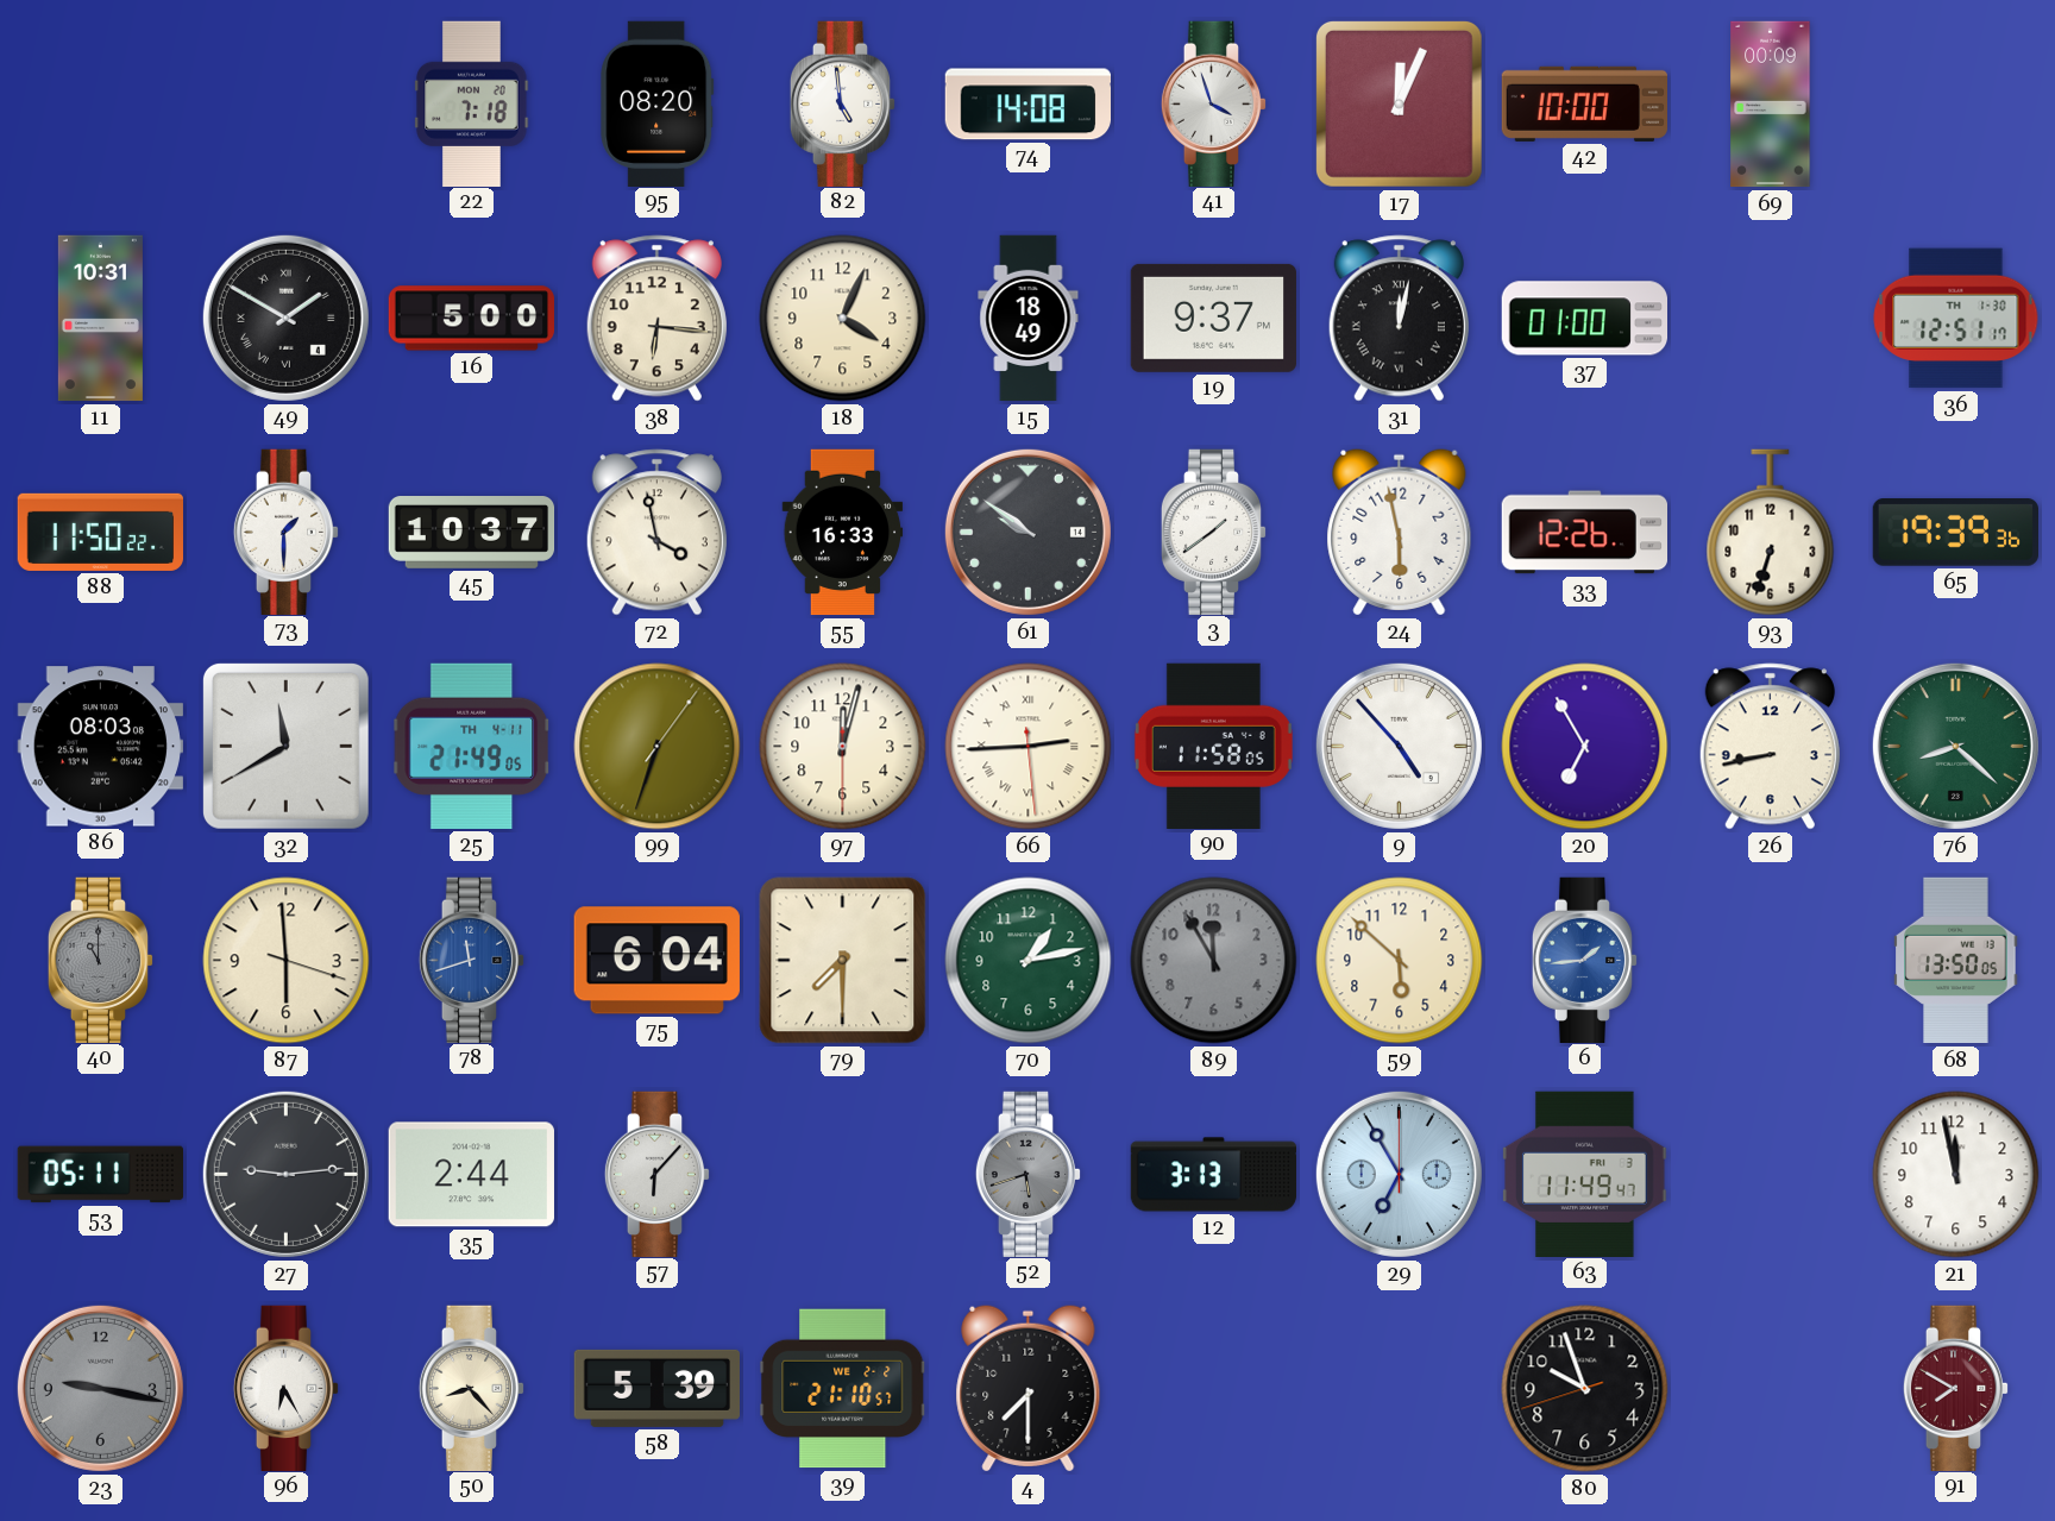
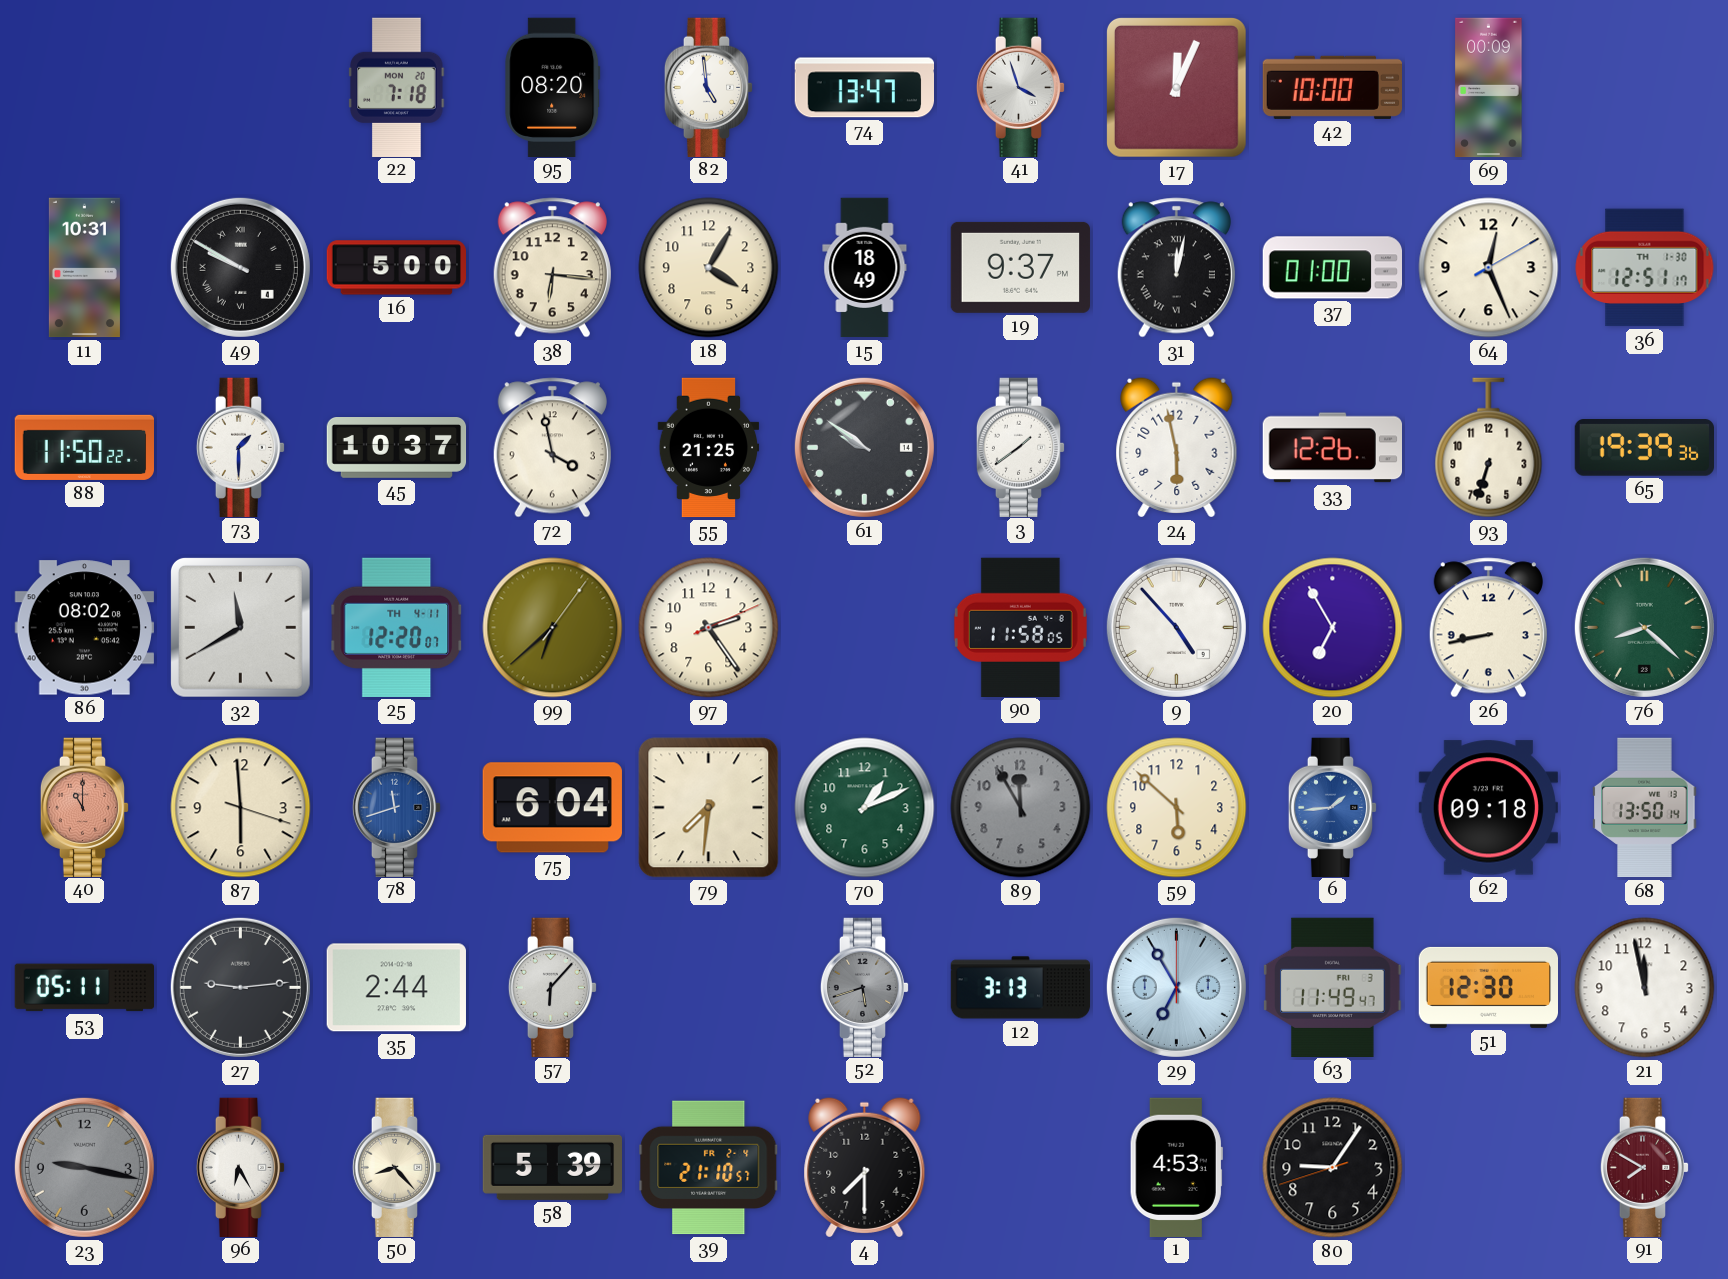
74: 14:08 -> 13:47
49: 1:50 -> 9:50
18: 4:04 -> 4:05
64: none -> 12:26
55: 16:33 -> 21:25
86: 08:03 -> 08:02
25: 21:49 -> 12:20
99: 6:33 -> 6:38
97: 12:02 -> 2:24
66: 2:44 -> none
40 dial: grey -> salmon
79: 7:30 -> 7:31
70: 1:13 -> 1:11
62: none -> 09:18
68: 13:50:05 -> 13:50:14
51: none -> 12:30
39 date: WE 2-2 -> FR 2-4
1: none -> 4:53
80: 9:56 -> 9:05
